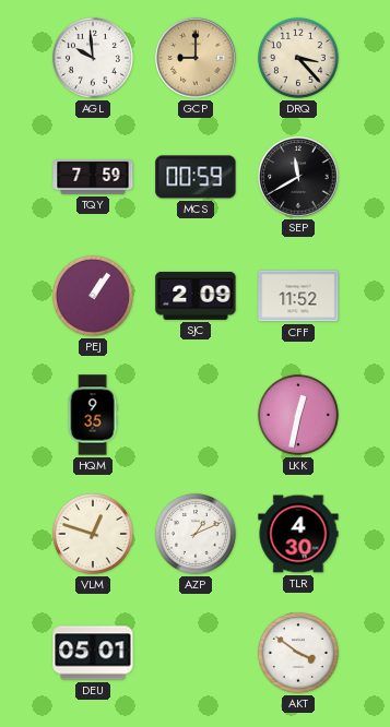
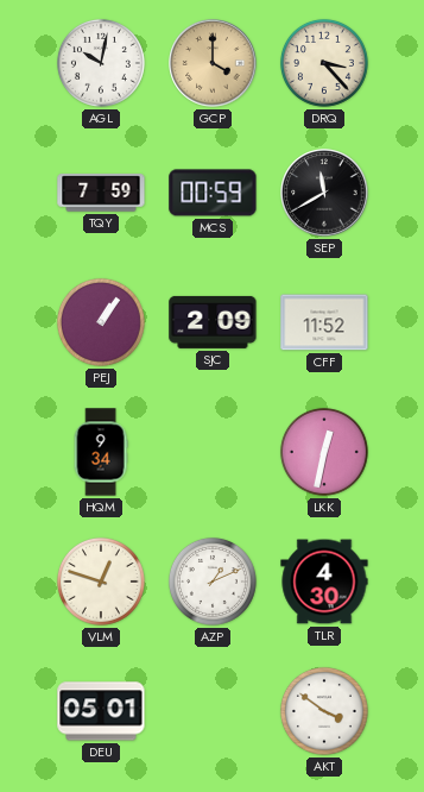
AGL: 9:59 -> 10:02
GCP: 9:00 -> 4:00
HQM: 9:35 -> 9:34
